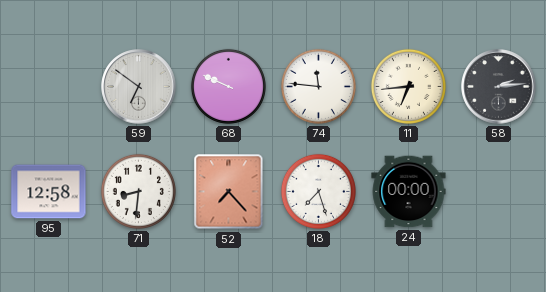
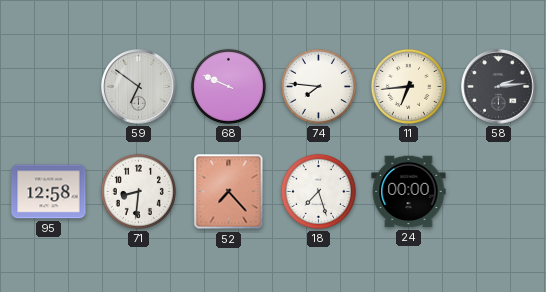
74: 11:46 -> 7:46
